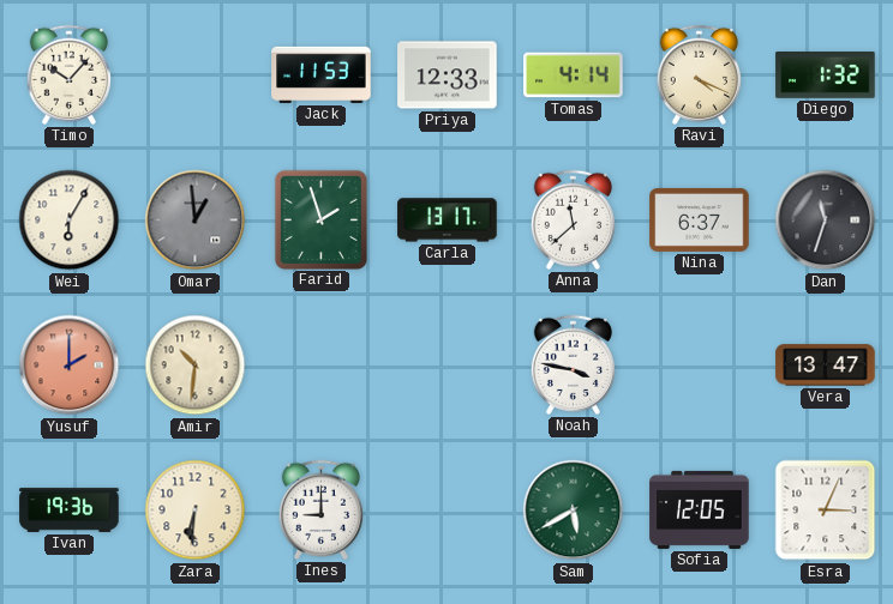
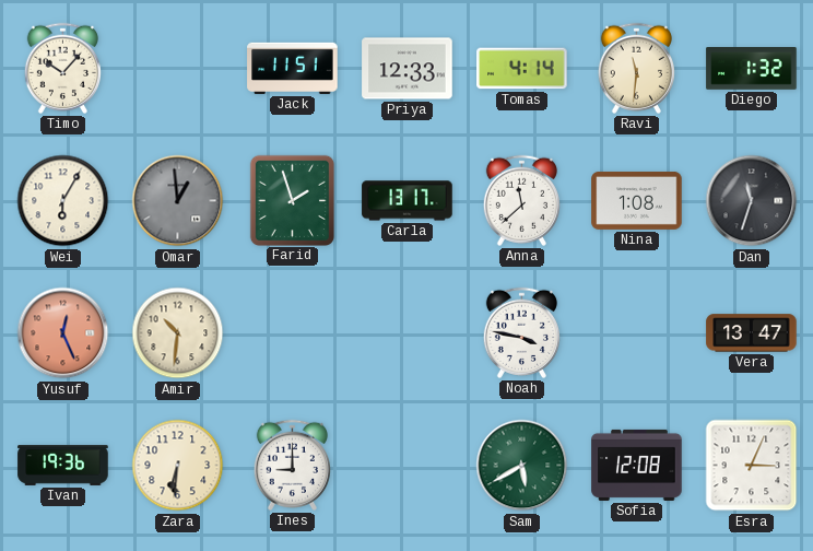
Jack: 11:53 -> 11:51
Ravi: 4:19 -> 11:31
Nina: 6:37 -> 1:08
Yusuf: 2:00 -> 12:26
Sofia: 12:05 -> 12:08
